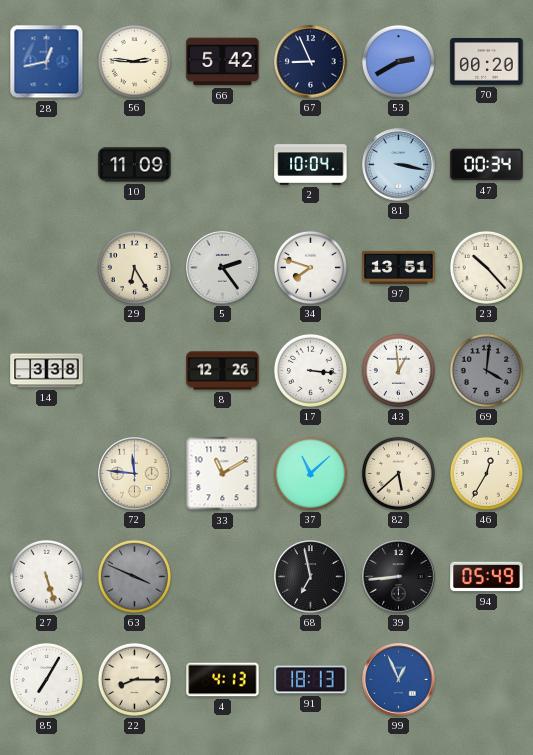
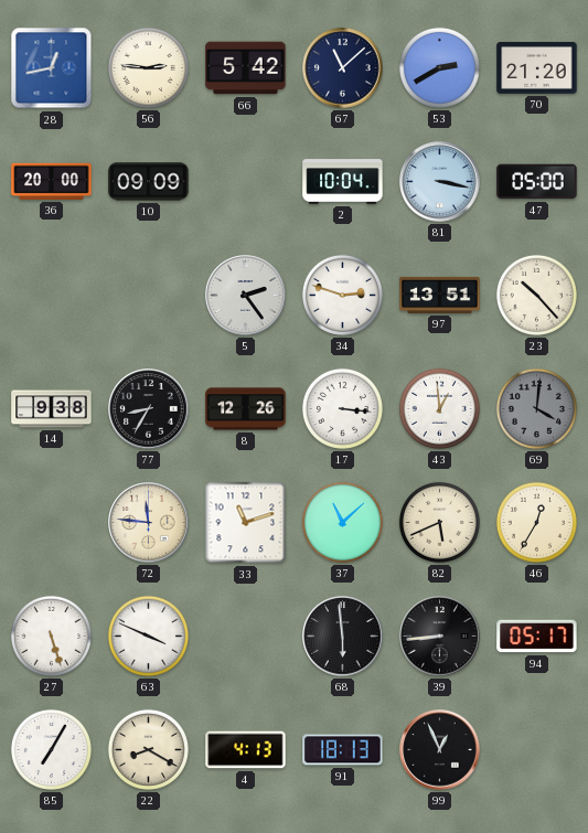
67: 8:56 -> 11:08
70: 00:20 -> 21:20
36: none -> 20:00
10: 11:09 -> 09:09
47: 00:34 -> 05:00
29: 6:25 -> none
34: 7:48 -> 2:48
14: 3:38 -> 9:38
77: none -> 8:35
33: 11:10 -> 11:12
82: 5:38 -> 5:41
63 dial: grey -> white
68: 6:58 -> 5:59
94: 05:49 -> 05:17
22: 8:15 -> 8:20
99 dial: blue -> black
